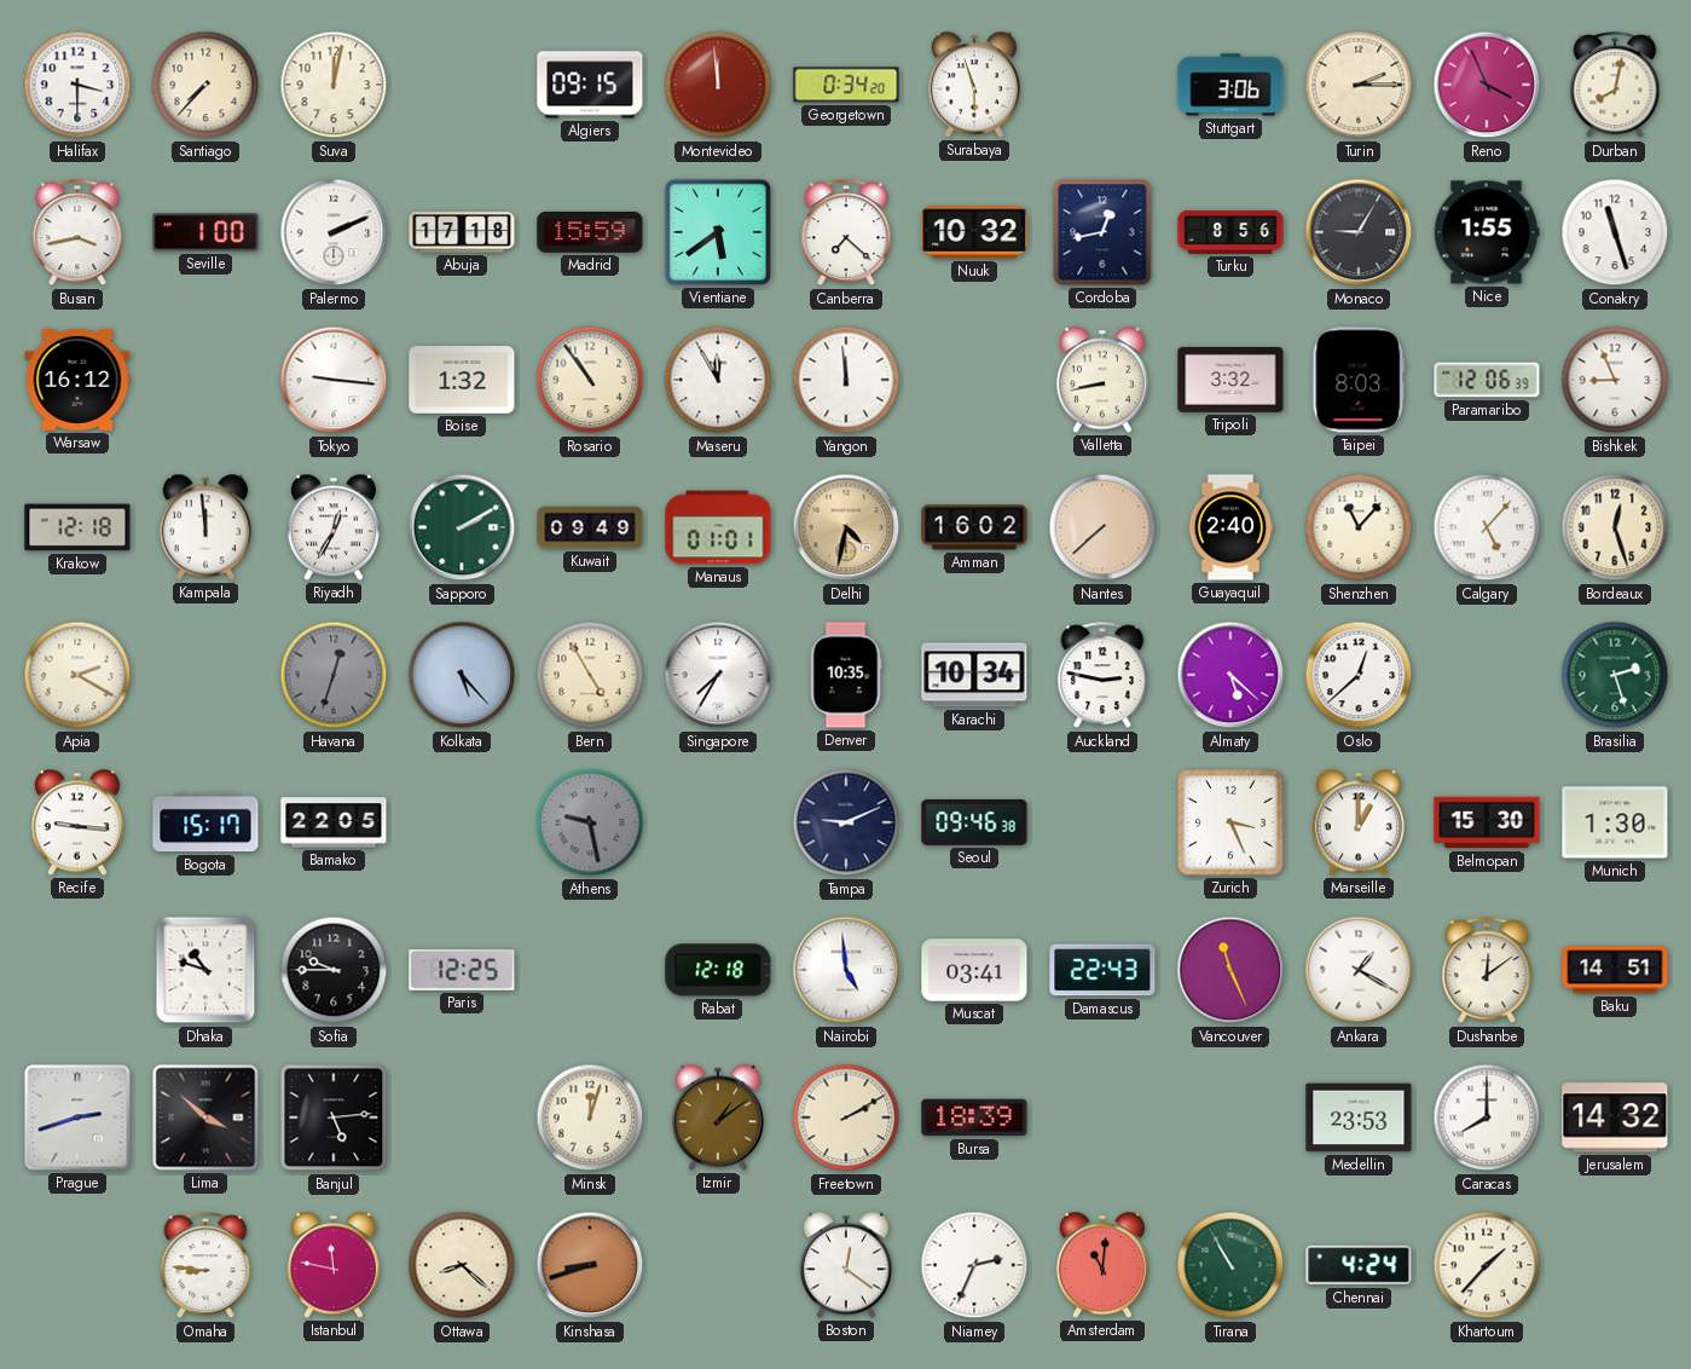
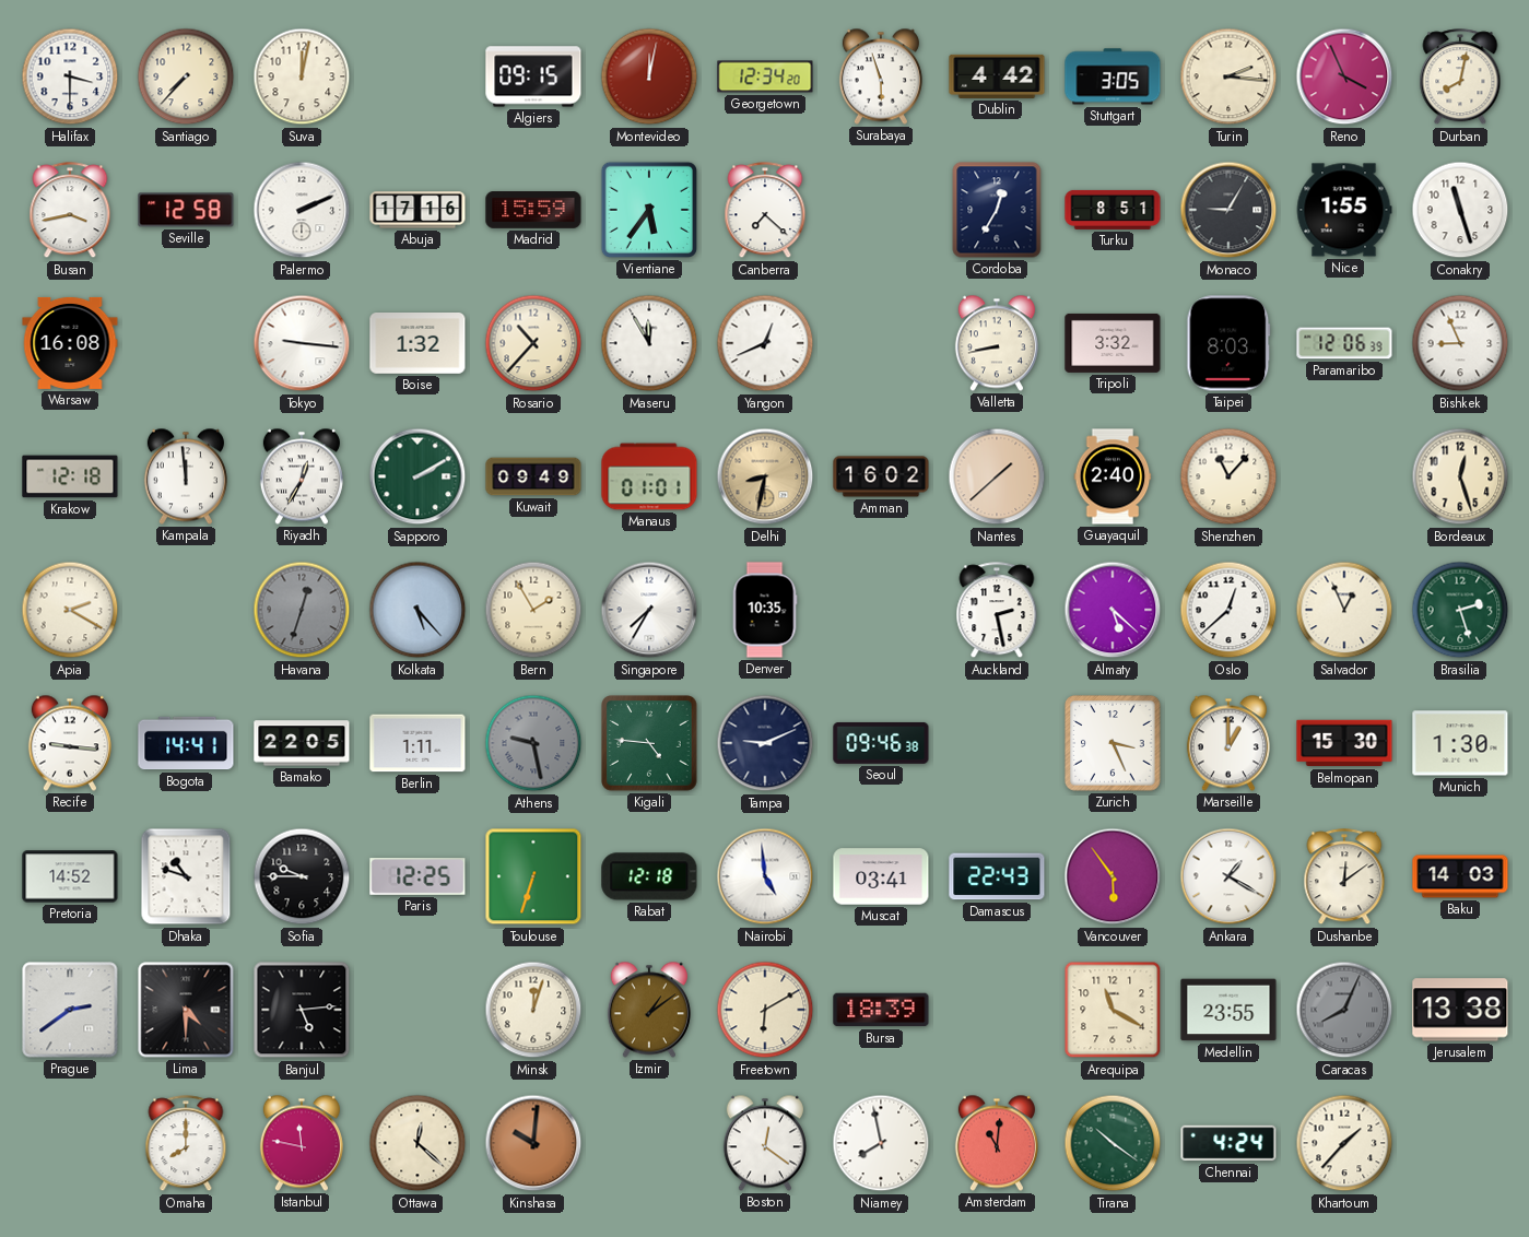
Montevideo: 11:59 -> 12:02
Georgetown: 0:34 -> 12:34
Dublin: none -> 4:42
Stuttgart: 3:06 -> 3:05
Turin: 2:15 -> 2:16
Seville: 1:00 -> 12:58
Abuja: 17:18 -> 17:16
Vientiane: 5:39 -> 5:36
Nuuk: 10:32 -> none
Cordoba: 12:43 -> 12:35
Turku: 8:56 -> 8:51
Warsaw: 16:12 -> 16:08
Rosario: 10:54 -> 10:37
Yangon: 11:59 -> 12:41
Delhi: 4:32 -> 8:32
Nantes: 7:38 -> 1:38
Calgary: 5:07 -> none
Bern: 4:55 -> 1:55
Karachi: 10:34 -> none
Auckland: 2:47 -> 2:28
Salvador: none -> 12:56
Bogota: 15:17 -> 14:41
Berlin: none -> 1:11
Kigali: none -> 4:46
Pretoria: none -> 14:52
Toulouse: none -> 6:33
Vancouver: 11:26 -> 5:54
Baku: 14:51 -> 14:03
Prague: 2:42 -> 2:39
Lima: 3:52 -> 4:30
Freetown: 2:10 -> 6:10
Arequipa: none -> 11:20
Medellin: 23:53 -> 23:55
Caracas: 8:00 -> 8:04
Caracas dial: white -> grey
Jerusalem: 14:32 -> 13:38
Omaha: 8:46 -> 8:00
Ottawa: 8:22 -> 12:22
Kinshasa: 8:42 -> 10:01
Niamey: 2:34 -> 7:58
Tirana: 10:55 -> 10:21
